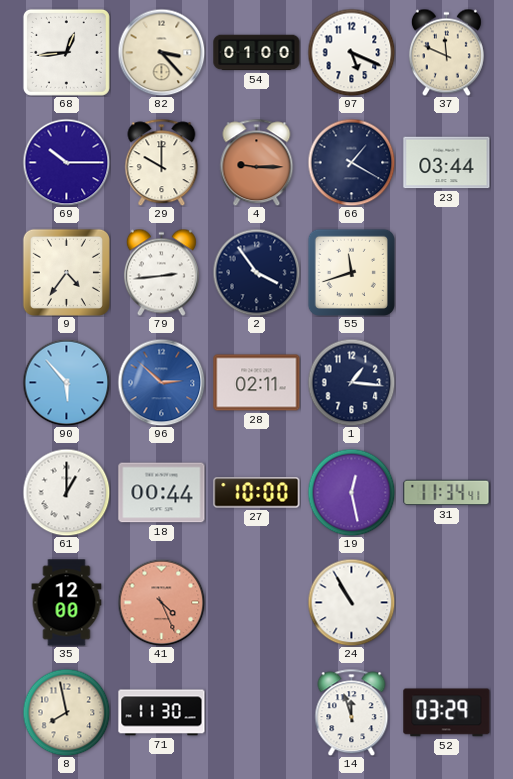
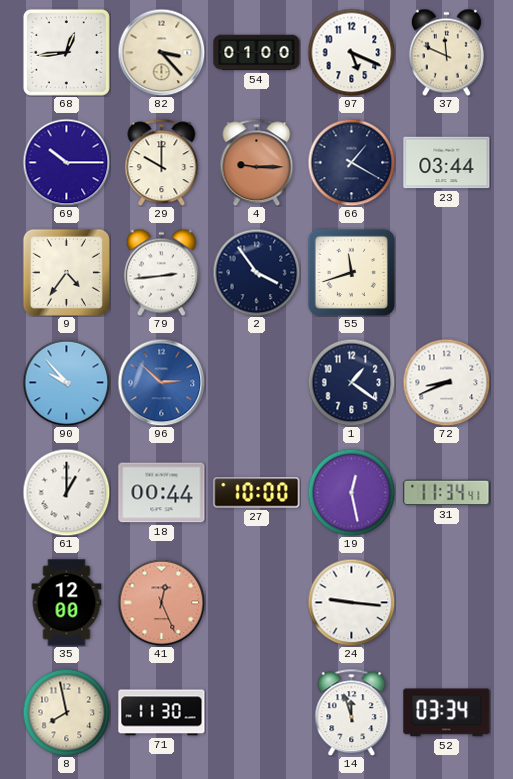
90: 5:53 -> 9:53
28: 02:11 -> none
1: 1:16 -> 1:21
72: none -> 8:41
41: 4:26 -> 12:26
24: 10:55 -> 9:16
52: 03:29 -> 03:34
